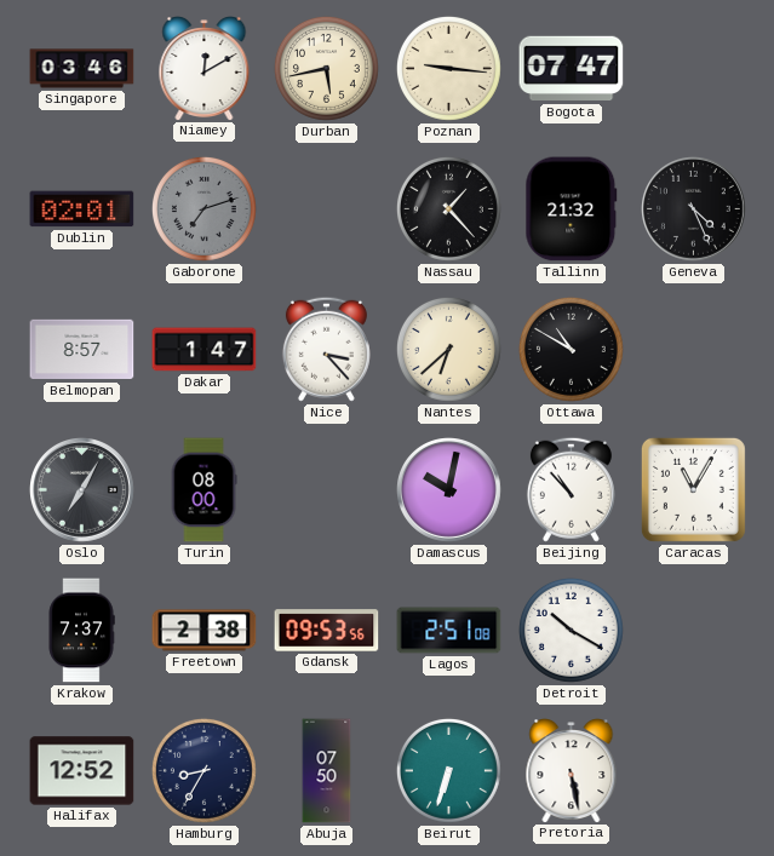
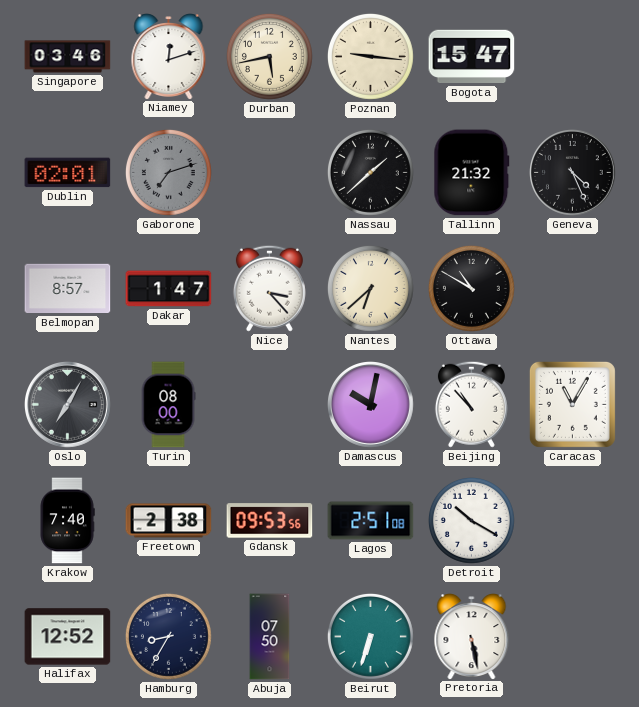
Niamey: 12:10 -> 12:12
Bogota: 07:47 -> 15:47
Nassau: 1:23 -> 1:38
Krakow: 7:37 -> 7:40
